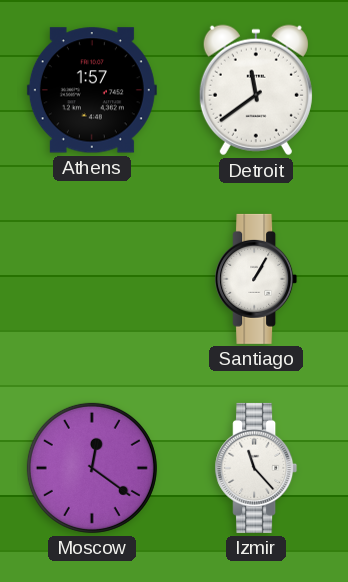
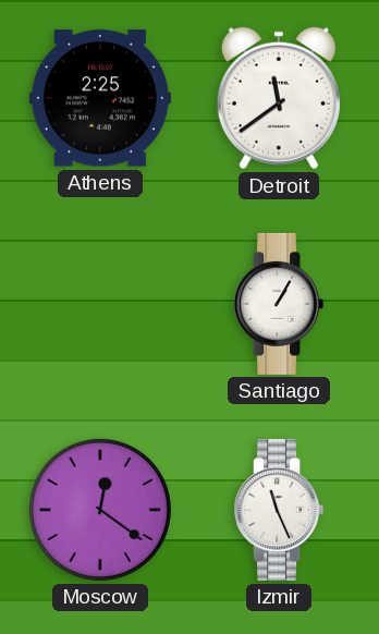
Athens: 1:57 -> 2:25
Izmir: 11:23 -> 11:26
